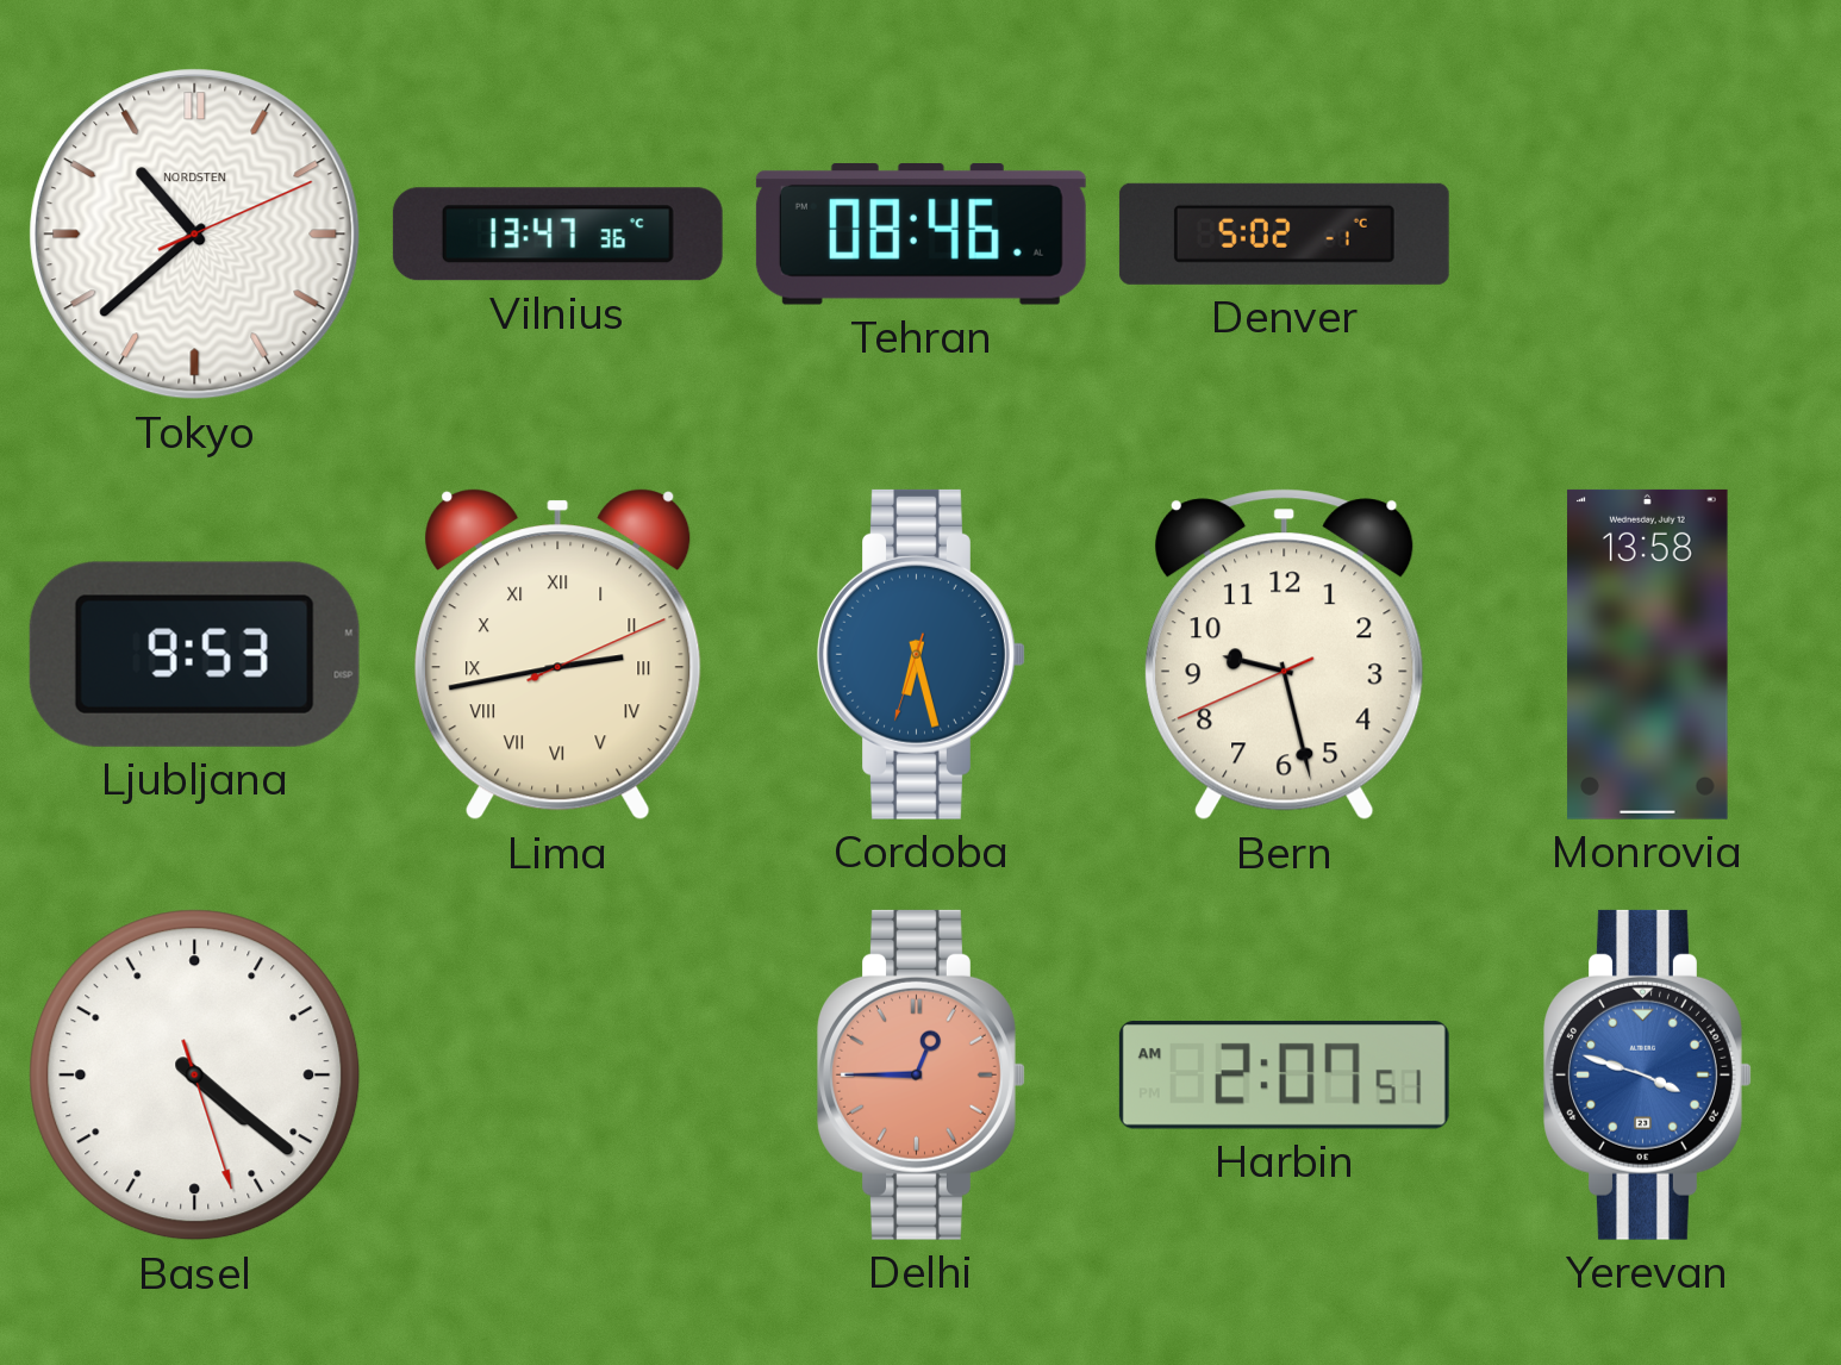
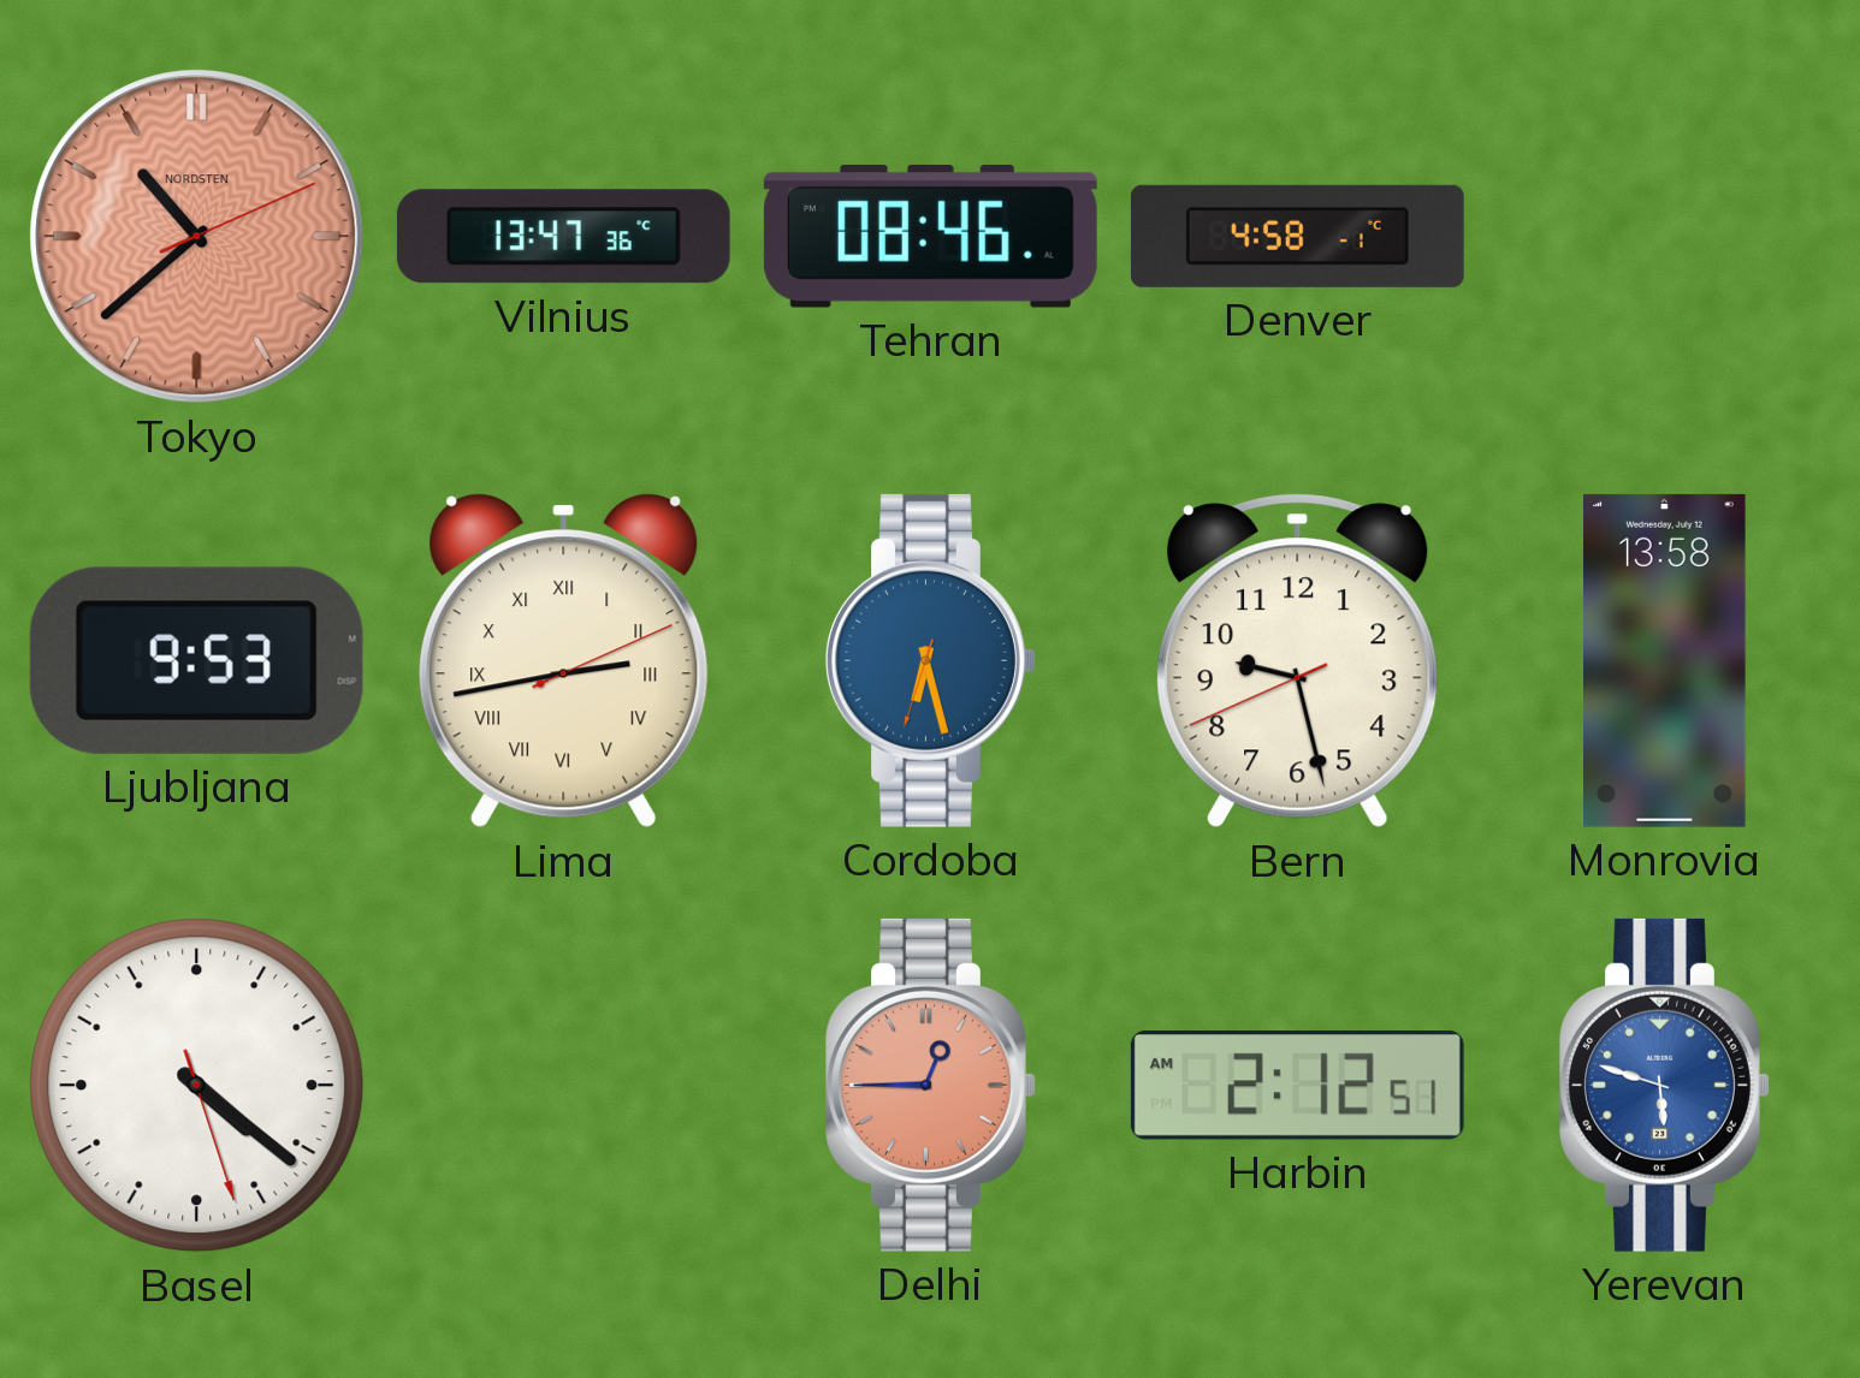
Tokyo dial: white -> salmon
Denver: 5:02 -> 4:58
Harbin: 2:07 -> 2:12
Yerevan: 3:48 -> 5:48
